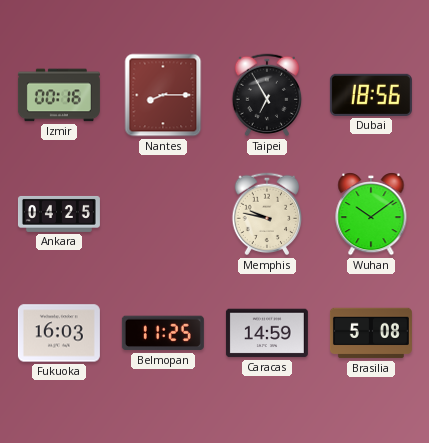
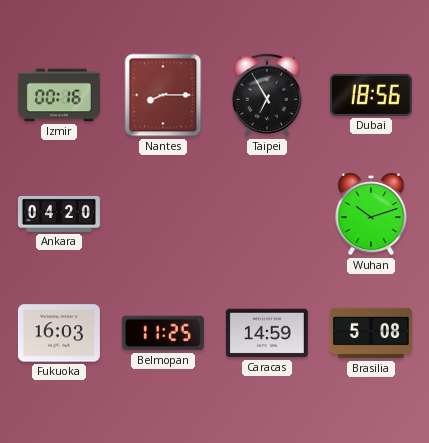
Ankara: 04:25 -> 04:20
Memphis: 9:47 -> none
Wuhan: 10:09 -> 10:12
